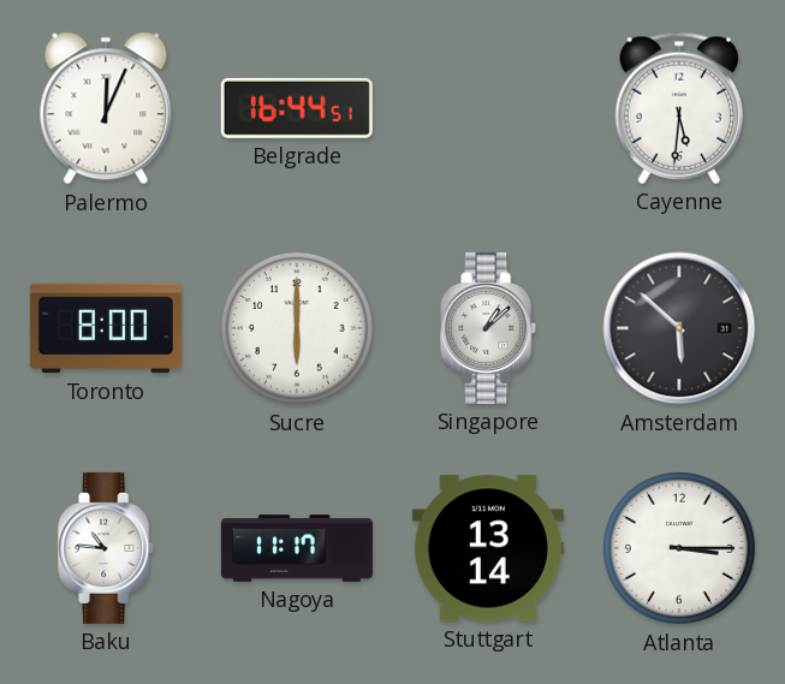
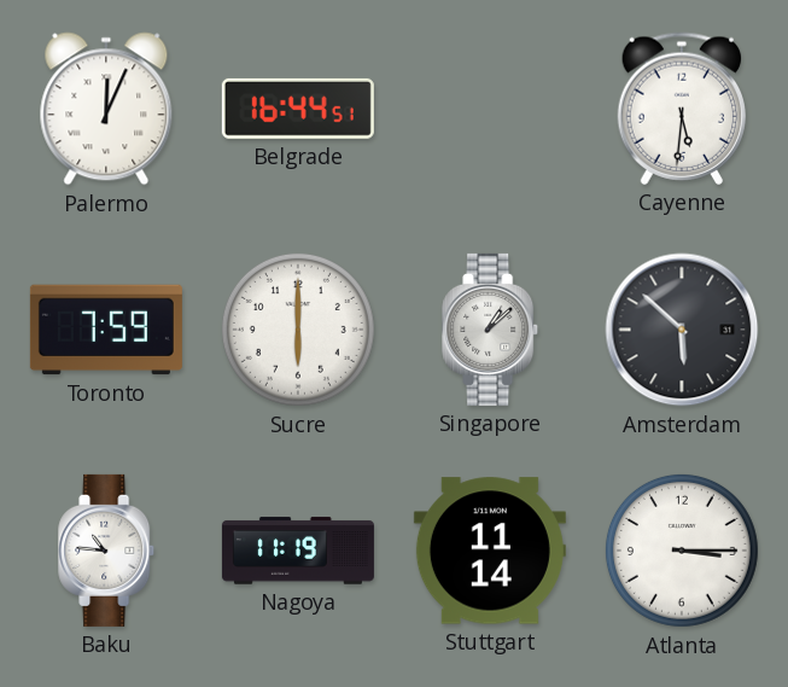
Toronto: 8:00 -> 7:59
Nagoya: 11:17 -> 11:19
Stuttgart: 13:14 -> 11:14
